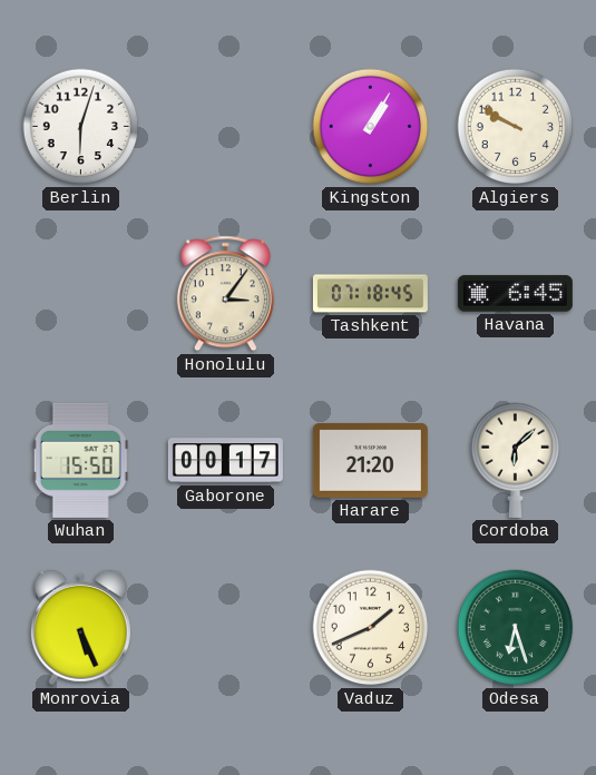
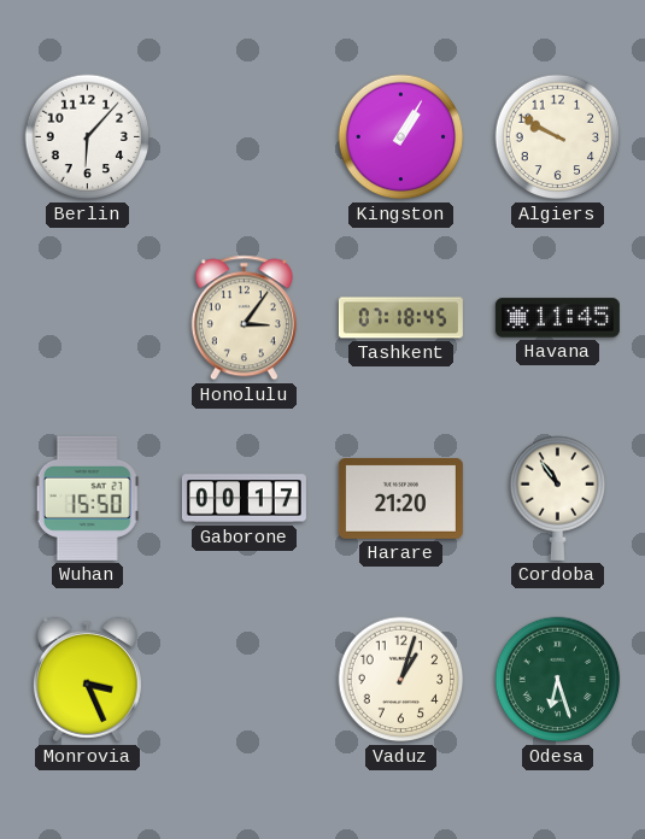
Berlin: 6:03 -> 6:07
Havana: 6:45 -> 11:45
Cordoba: 6:08 -> 10:54
Monrovia: 5:26 -> 3:26
Vaduz: 1:41 -> 1:03
